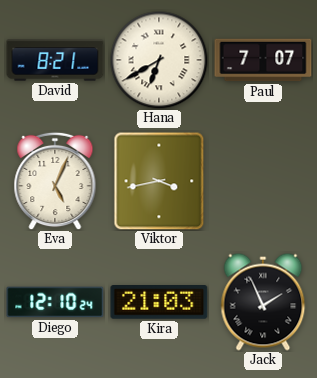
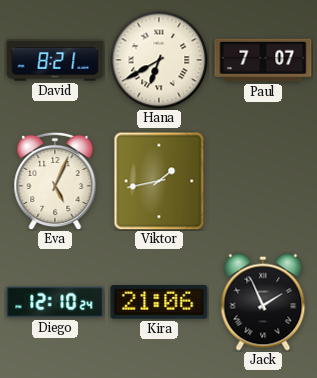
Viktor: 3:43 -> 1:43
Kira: 21:03 -> 21:06
